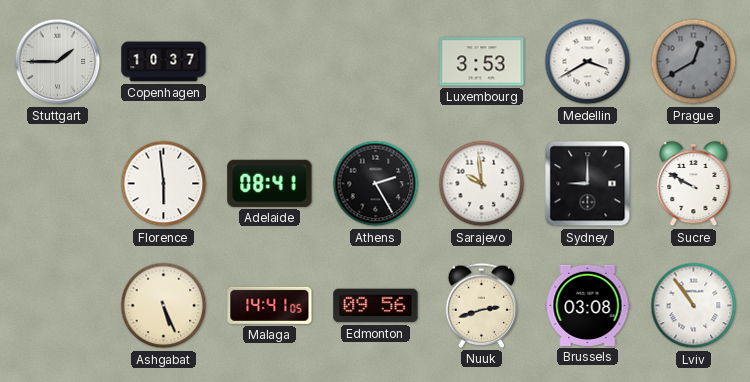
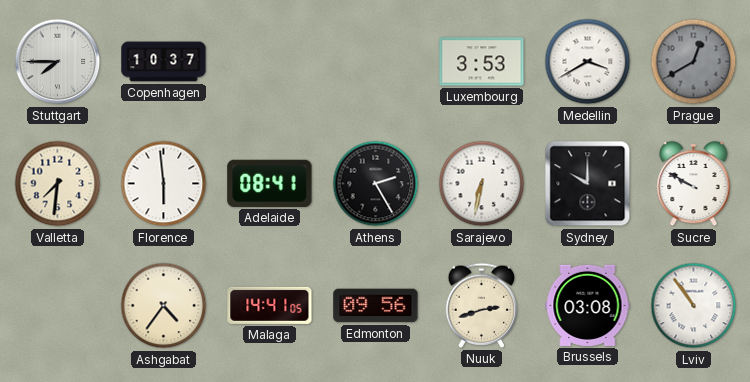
Stuttgart: 1:45 -> 7:45
Valletta: none -> 7:31
Sarajevo: 9:59 -> 6:32
Sydney: 9:00 -> 10:00
Ashgabat: 5:26 -> 4:36
